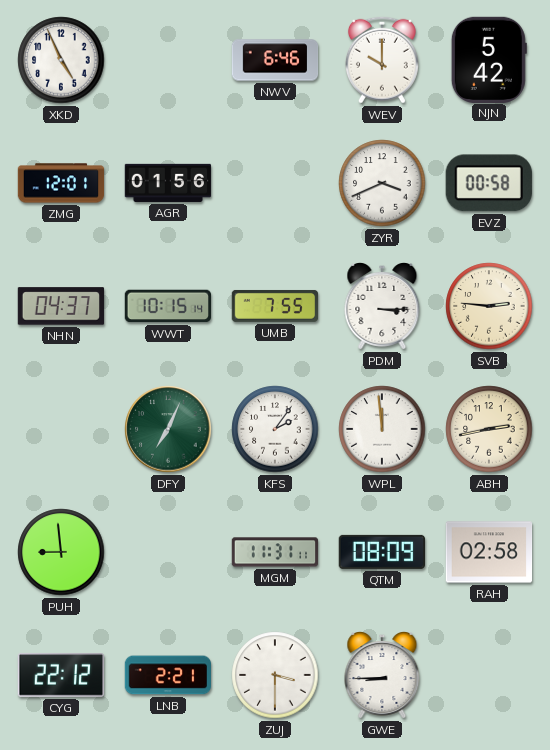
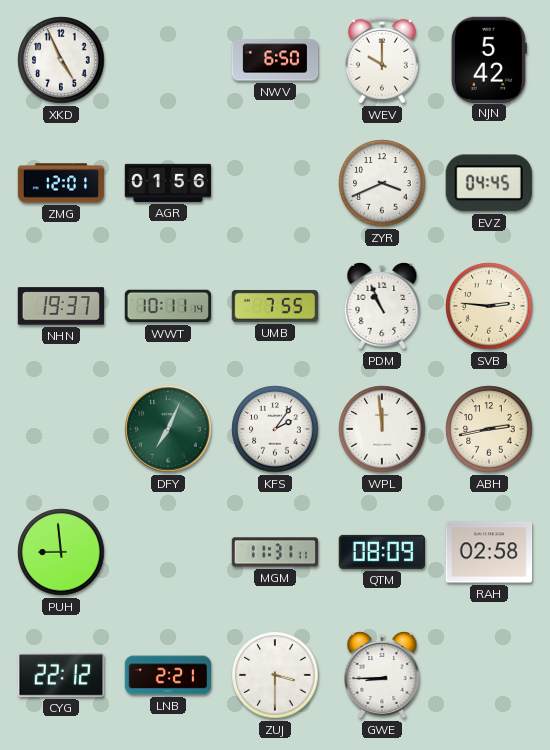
NWV: 6:46 -> 6:50
EVZ: 00:58 -> 04:45
NHN: 04:37 -> 19:37
WWT: 10:15 -> 10:11
PDM: 3:15 -> 10:56
